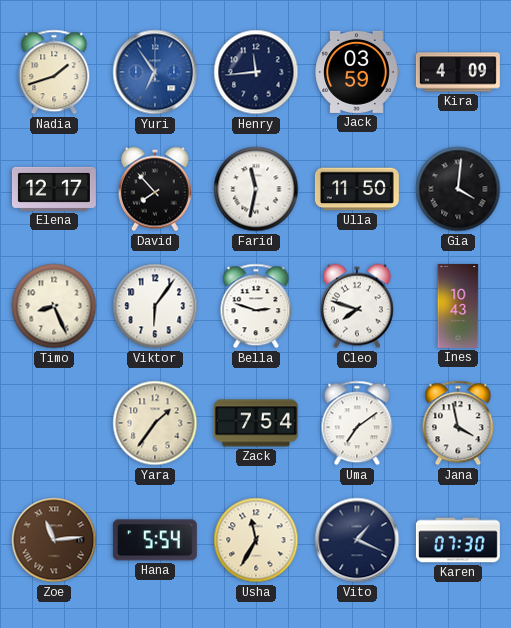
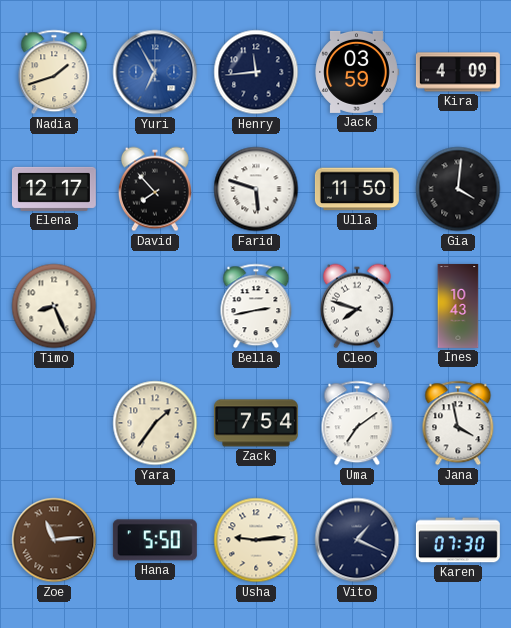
Yuri: 6:54 -> 6:55
Farid: 11:32 -> 5:48
Viktor: 6:06 -> none
Bella: 2:48 -> 2:43
Hana: 5:54 -> 5:50
Usha: 11:35 -> 9:14
